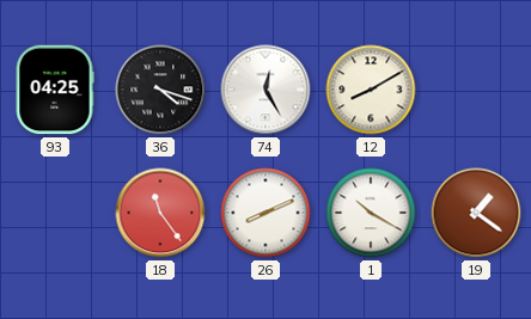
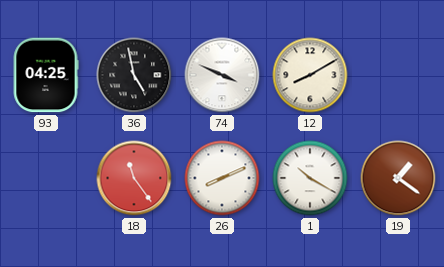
36: 4:18 -> 4:58
74: 12:25 -> 3:49
